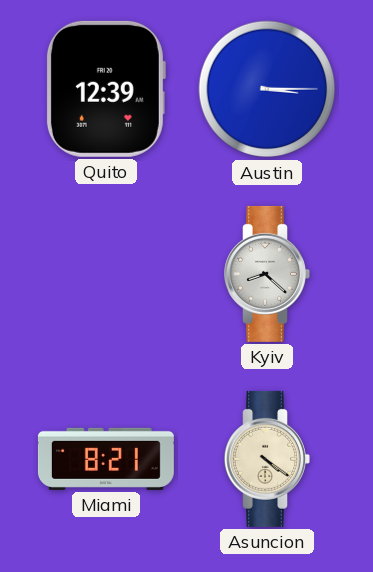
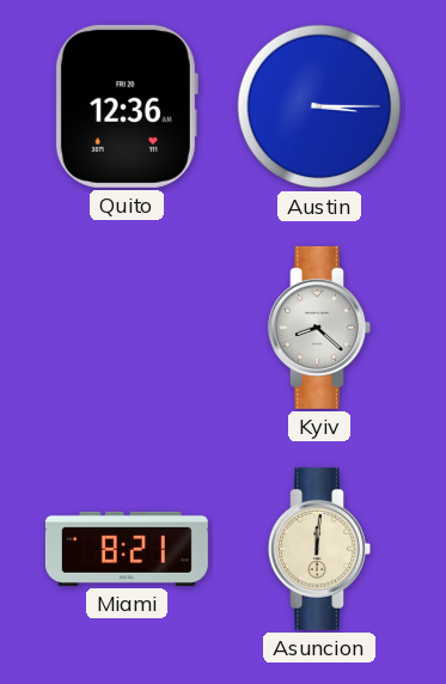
Quito: 12:39 -> 12:36
Asuncion: 4:21 -> 12:01
